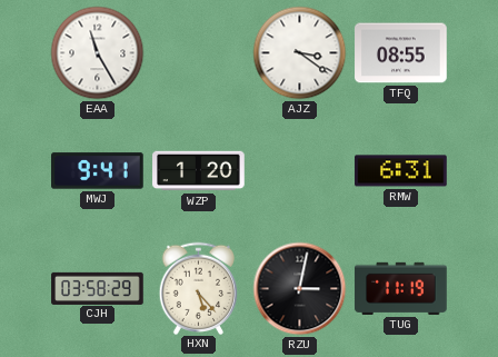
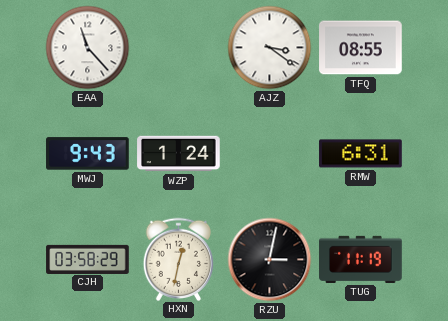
EAA: 11:25 -> 11:23
MWJ: 9:41 -> 9:43
WZP: 1:20 -> 1:24
HXN: 5:23 -> 12:32
